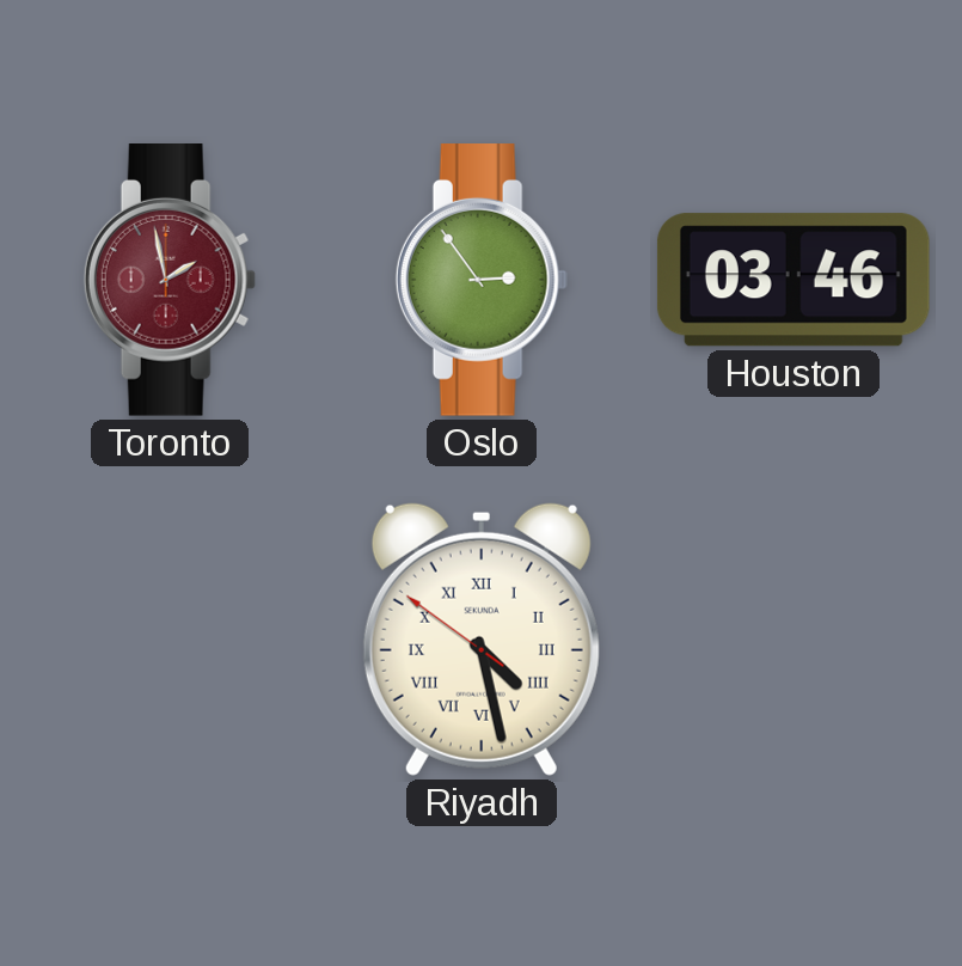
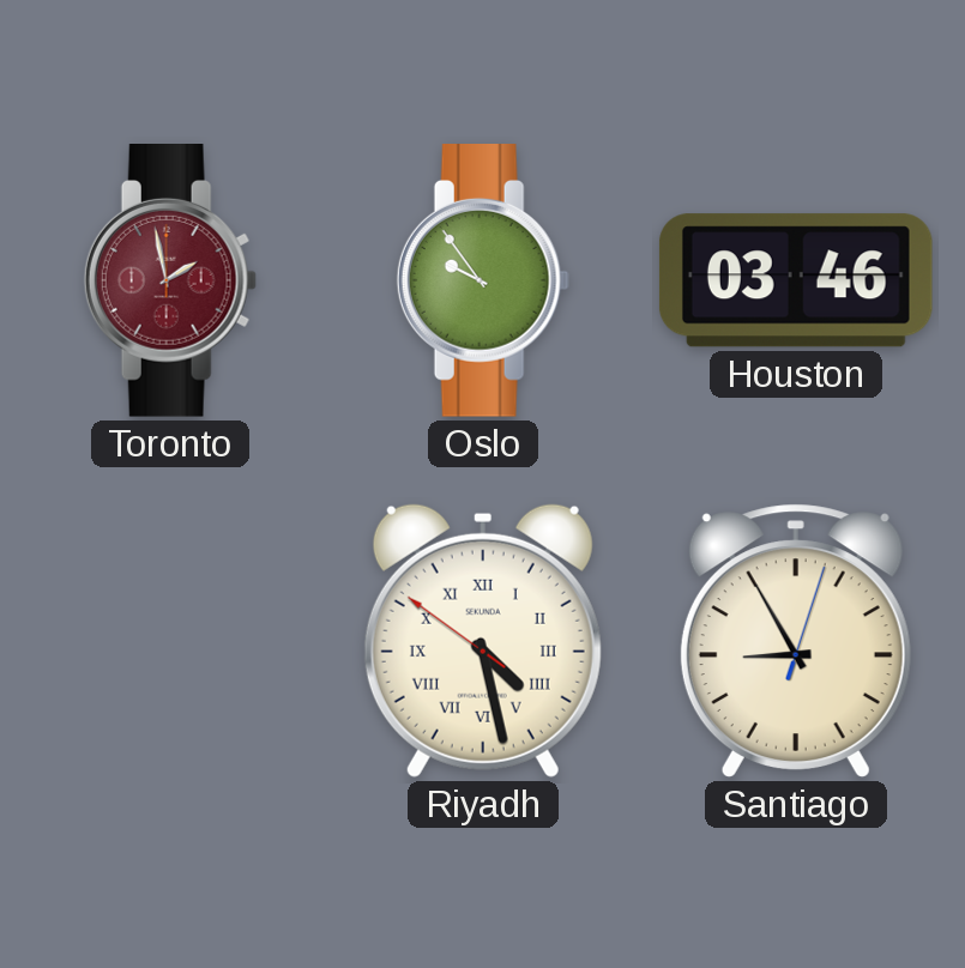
Oslo: 2:54 -> 9:54
Santiago: none -> 8:55
